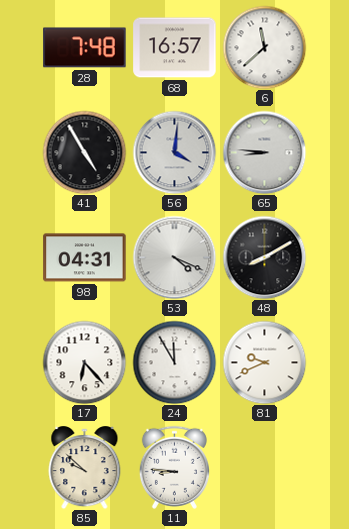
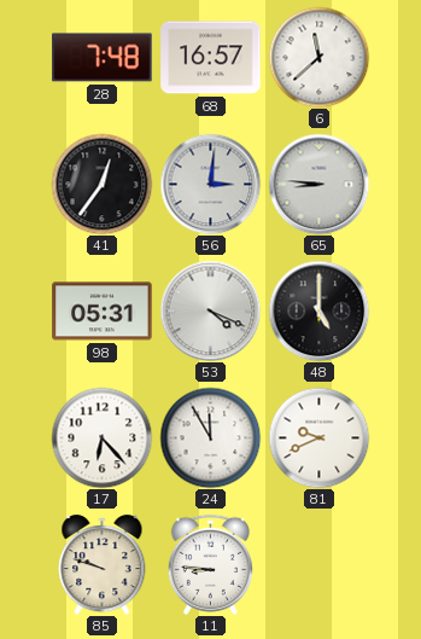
41: 4:55 -> 12:36
56: 4:01 -> 3:01
98: 04:31 -> 05:31
48: 8:10 -> 5:00
85: 9:52 -> 9:48
